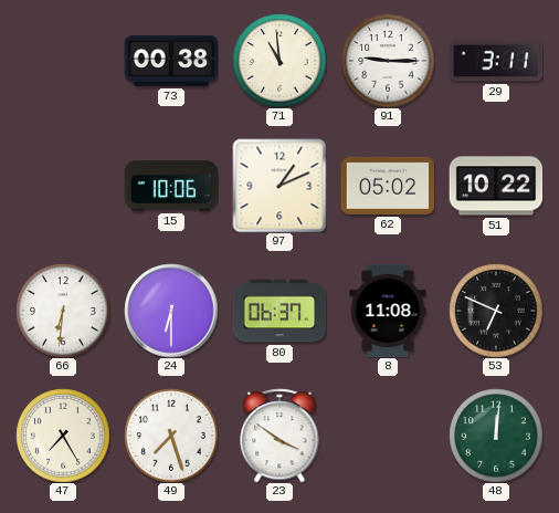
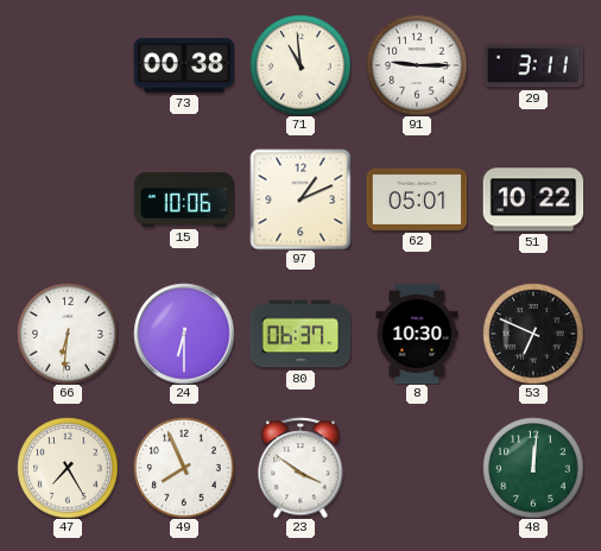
62: 05:02 -> 05:01
8: 11:08 -> 10:30
49: 7:27 -> 7:56
